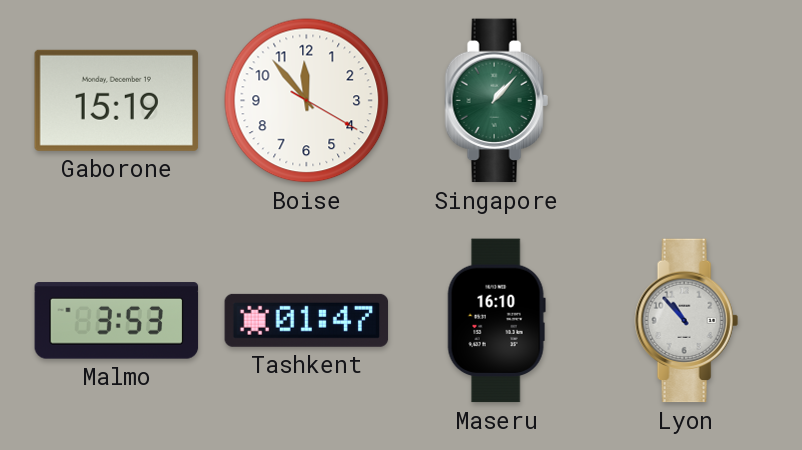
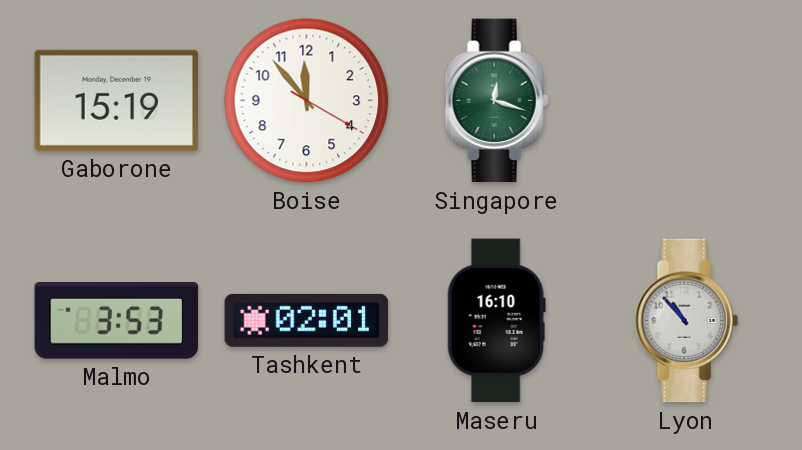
Singapore: 1:07 -> 12:18
Tashkent: 01:47 -> 02:01
